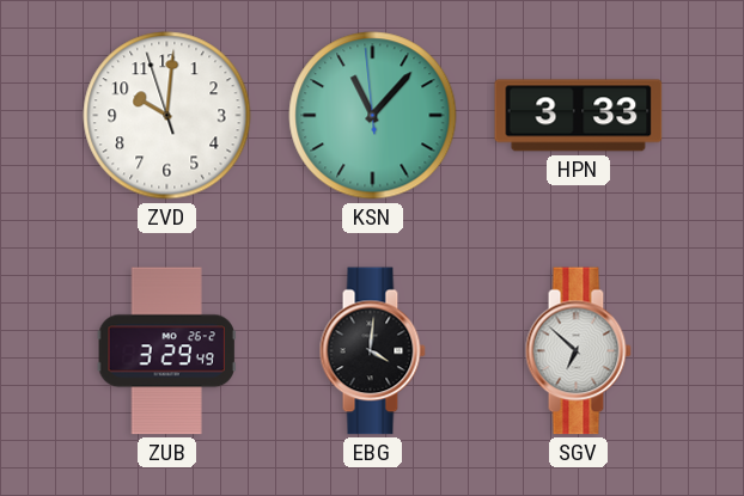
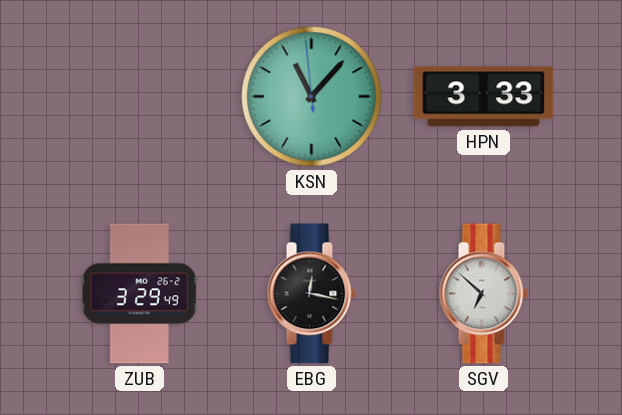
ZVD: 10:00 -> none
EBG: 4:01 -> 12:17
